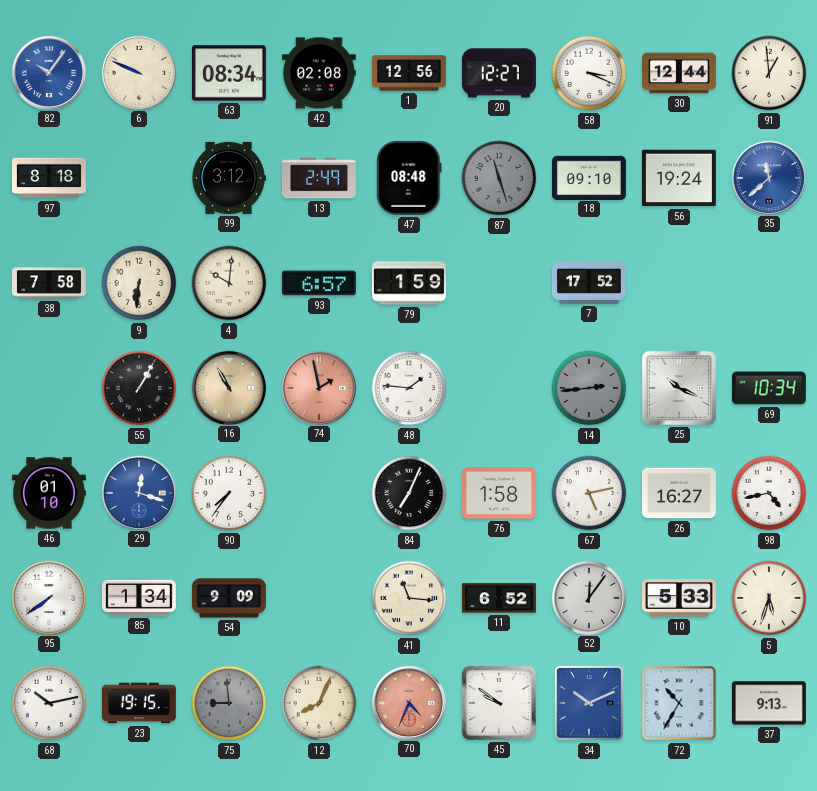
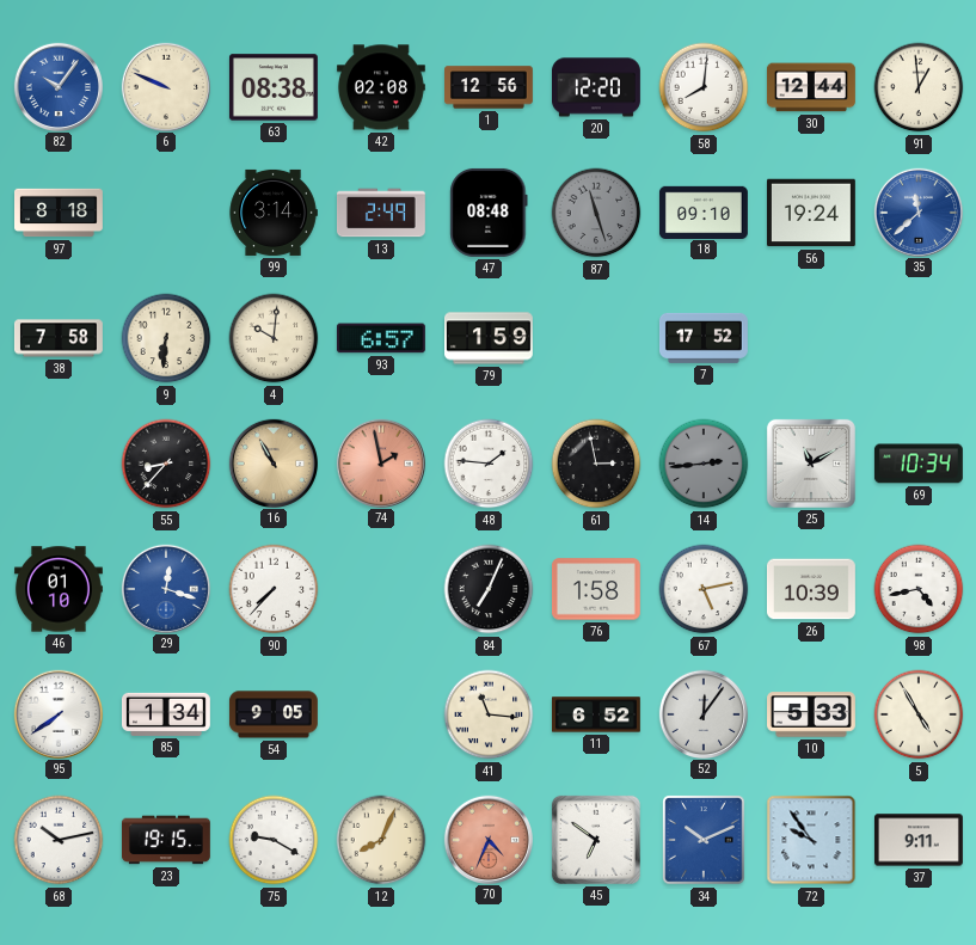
63: 08:34 -> 08:38
20: 12:27 -> 12:20
58: 3:19 -> 8:01
99: 3:12 -> 3:14
55: 1:05 -> 8:37
61: none -> 2:58
25: 10:19 -> 11:10
90: 7:36 -> 7:37
26: 16:27 -> 10:39
54: 9:09 -> 9:05
5: 5:33 -> 4:55
75: 8:59 -> 9:20
75 dial: grey -> white
45: 9:51 -> 6:51
72: 10:35 -> 9:54
37: 9:13 -> 9:11
